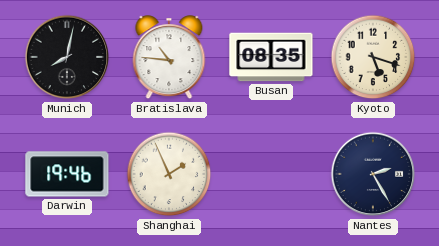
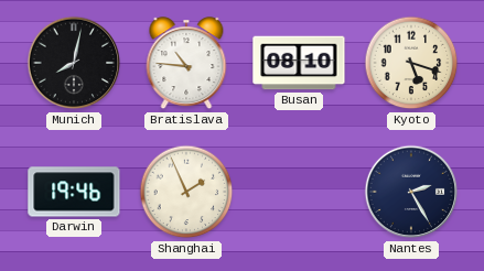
Busan: 08:35 -> 08:10
